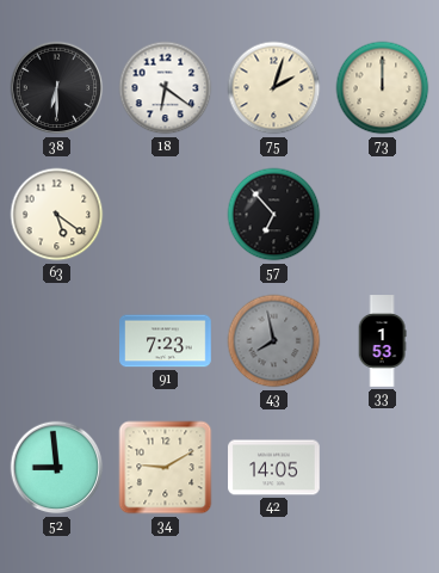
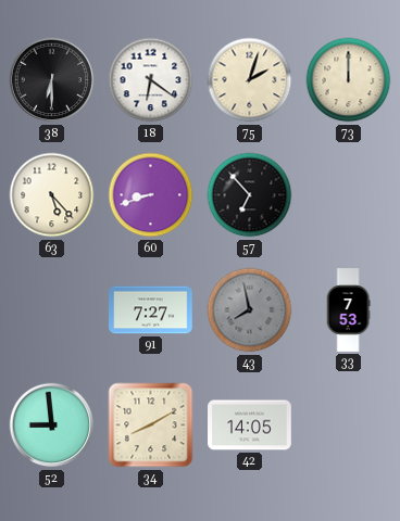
63: 5:21 -> 5:23
60: none -> 8:42
91: 7:23 -> 7:27
33: 1:53 -> 7:53
34: 9:10 -> 8:10
